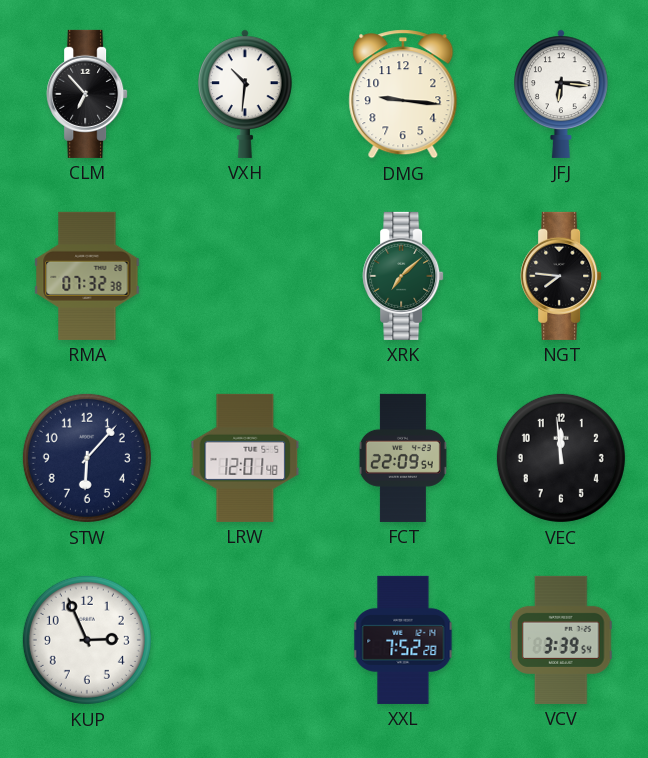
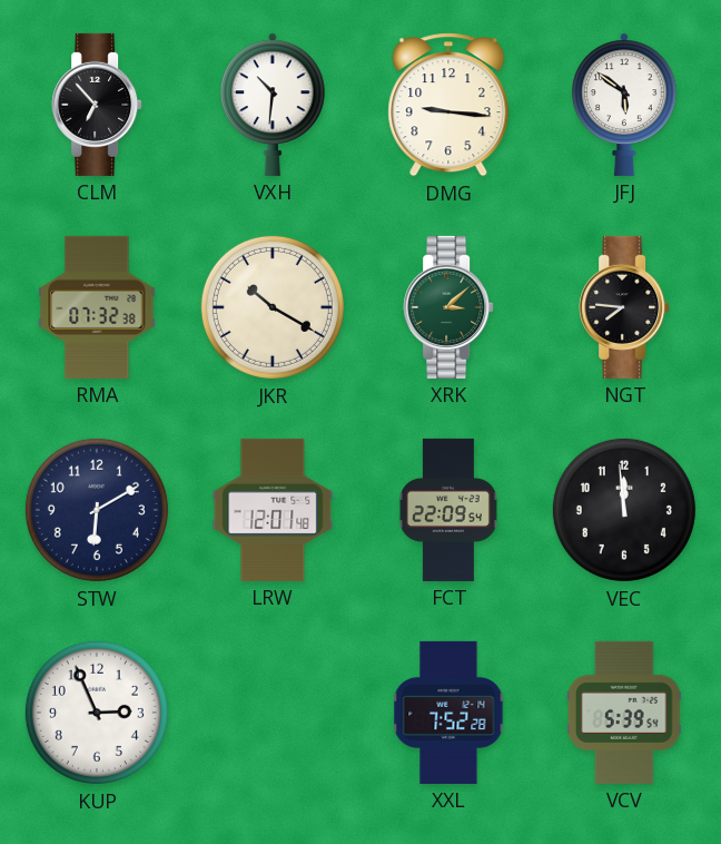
JFJ: 6:16 -> 5:51
JKR: none -> 10:20
XRK: 7:08 -> 3:08
STW: 6:07 -> 6:10
VCV: 3:39 -> 5:39
